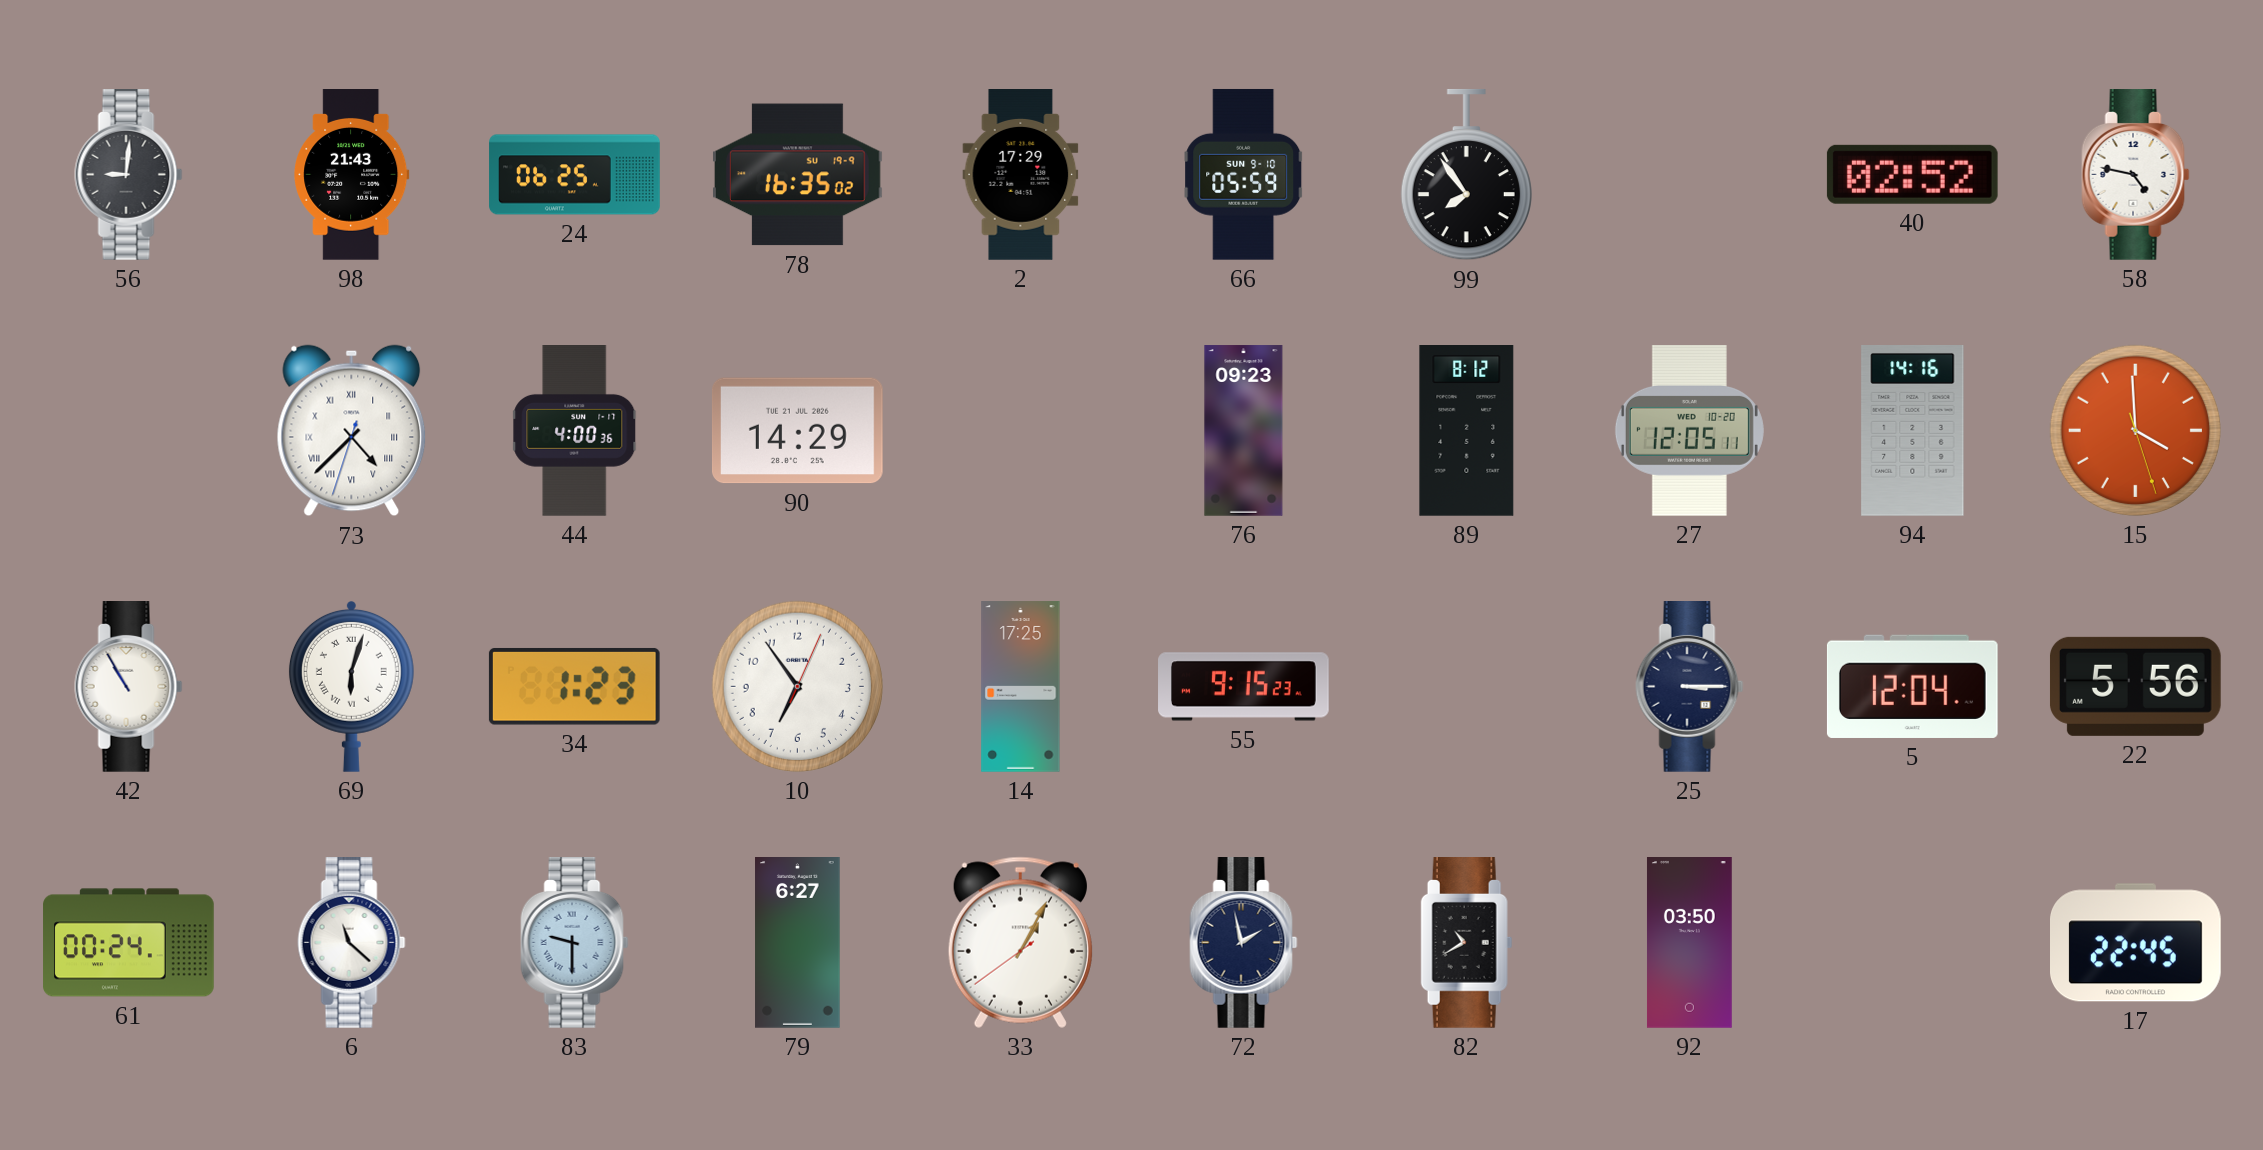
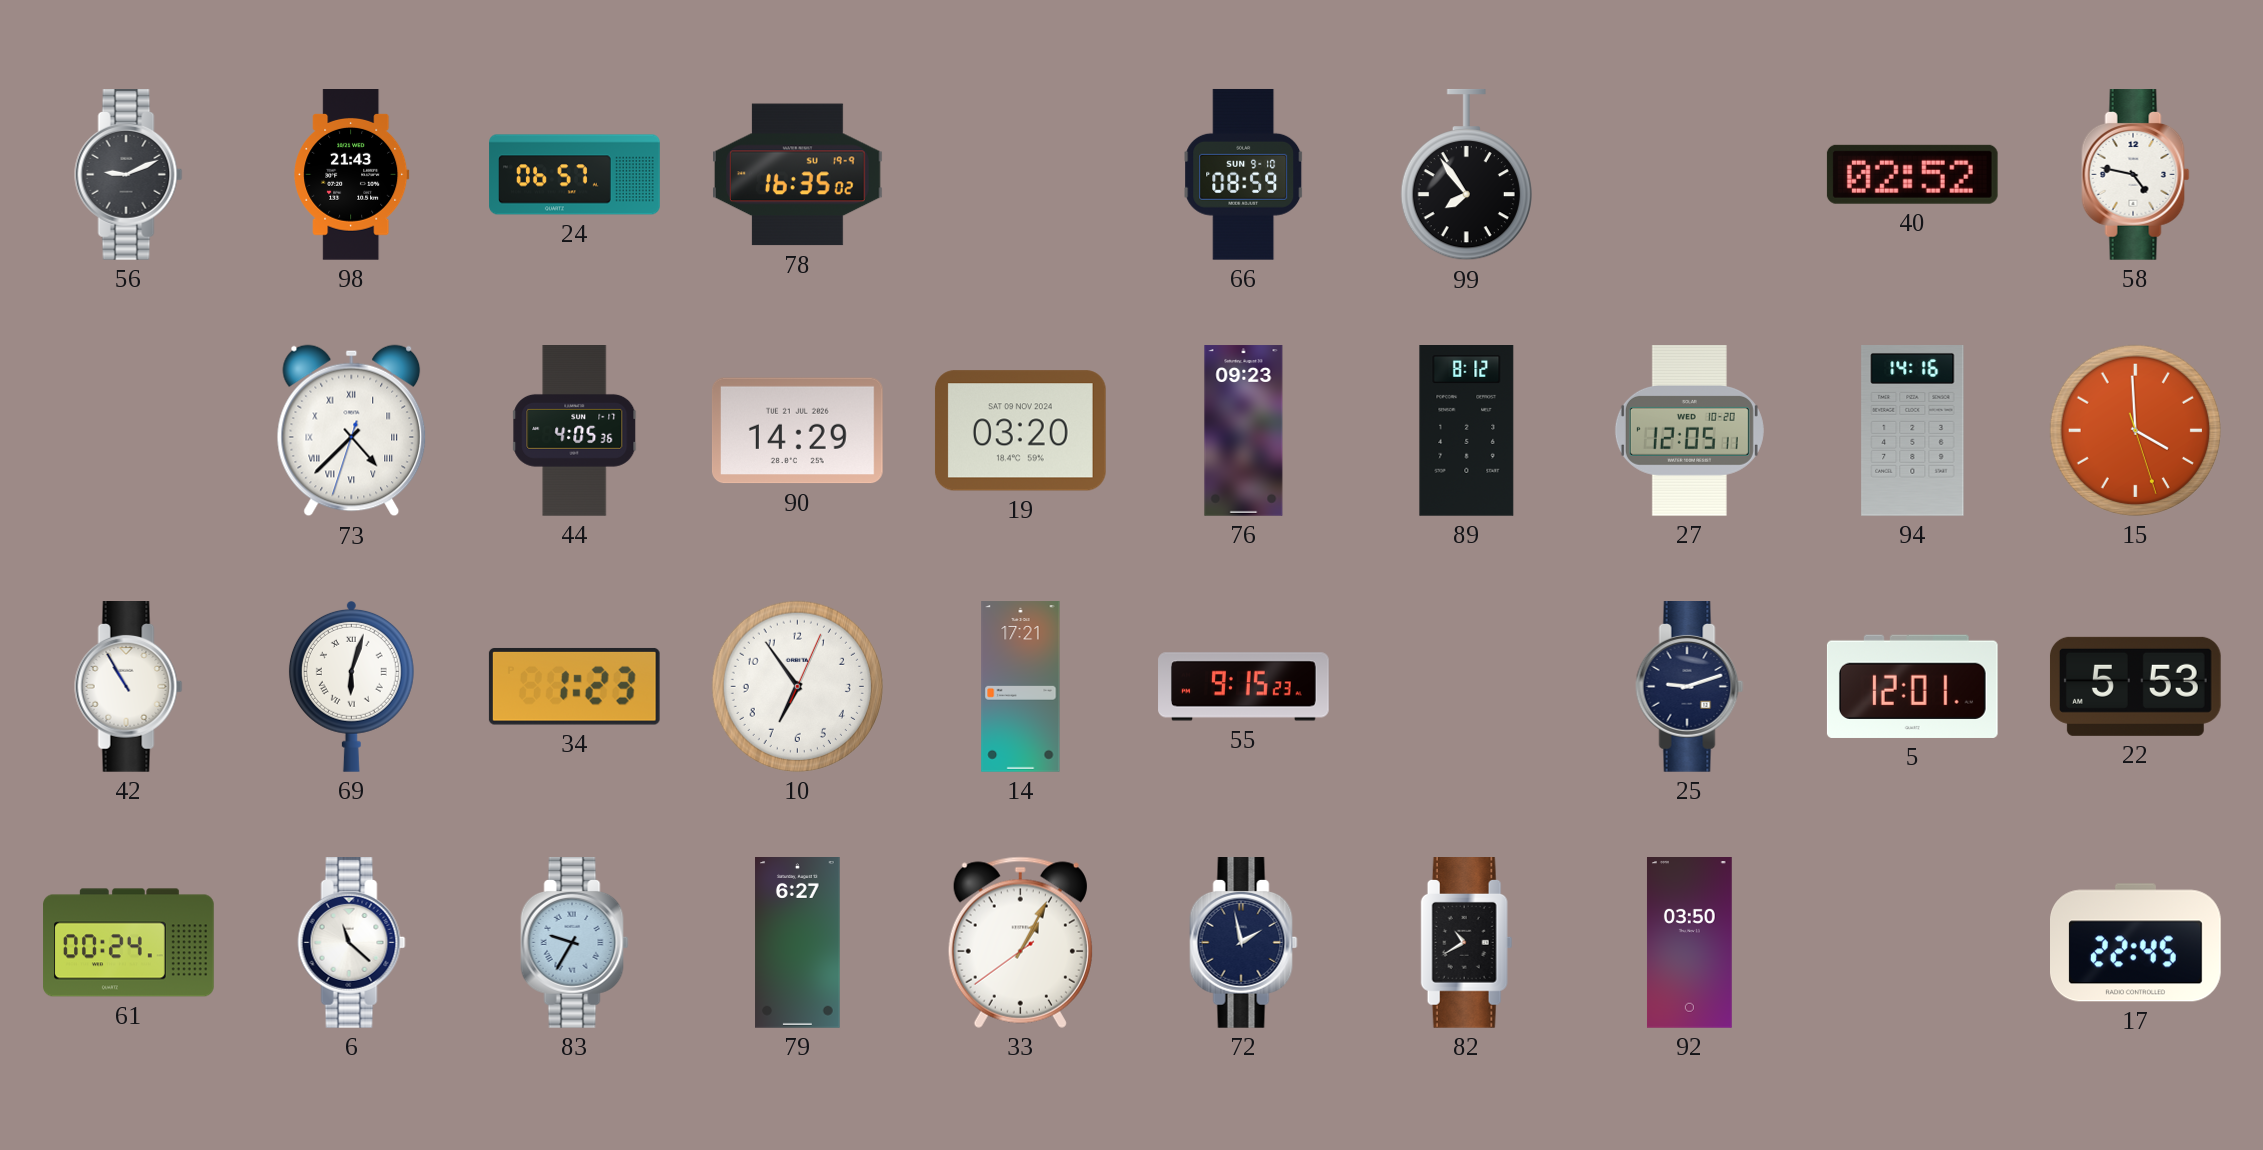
56: 9:01 -> 9:11
24: 06:25 -> 06:57
2: 17:29 -> none
66: 05:59 -> 08:59
44: 4:00 -> 4:05
19: none -> 03:20
14: 17:25 -> 17:21
25: 3:15 -> 9:12
5: 12:04 -> 12:01
22: 5:56 -> 5:53
83: 9:30 -> 9:35
